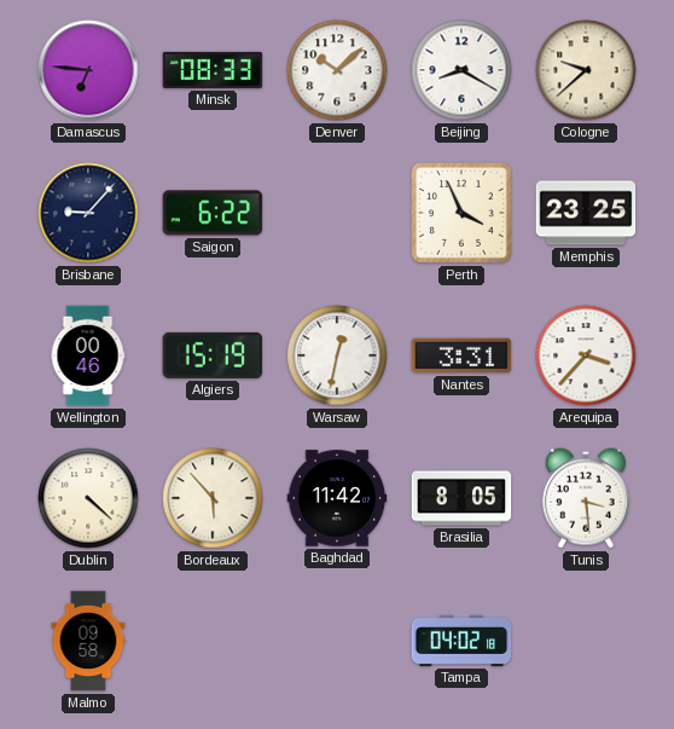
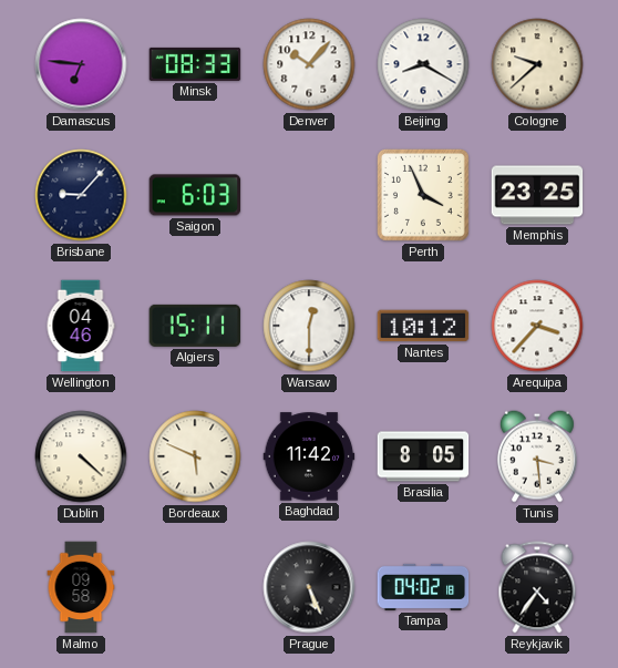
Denver: 10:08 -> 10:07
Saigon: 6:22 -> 6:03
Wellington: 00:46 -> 04:46
Algiers: 15:19 -> 15:11
Warsaw: 12:32 -> 12:30
Nantes: 3:31 -> 10:12
Bordeaux: 5:53 -> 5:49
Prague: none -> 5:26
Reykjavik: none -> 4:36
